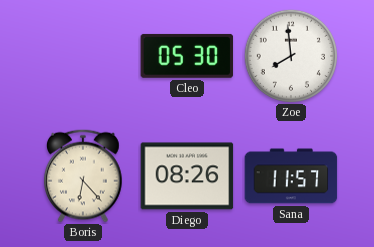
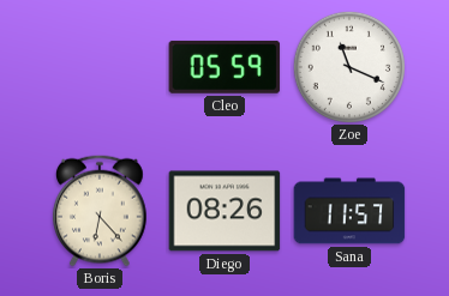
Cleo: 05:30 -> 05:59
Zoe: 7:59 -> 11:19
